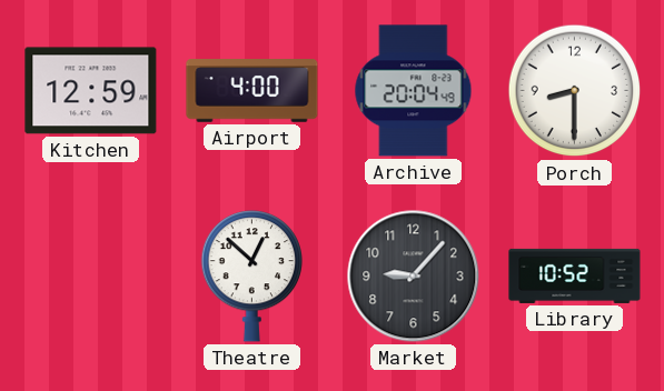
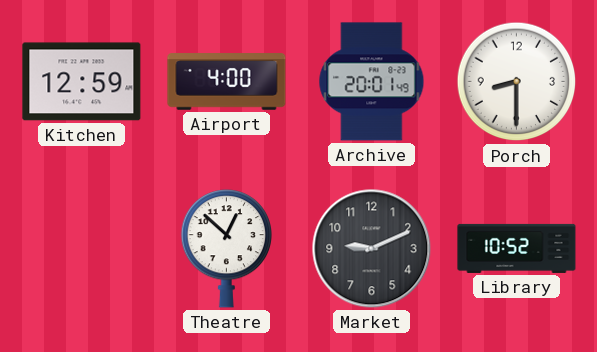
Archive: 20:04 -> 20:01
Market: 9:07 -> 9:11
